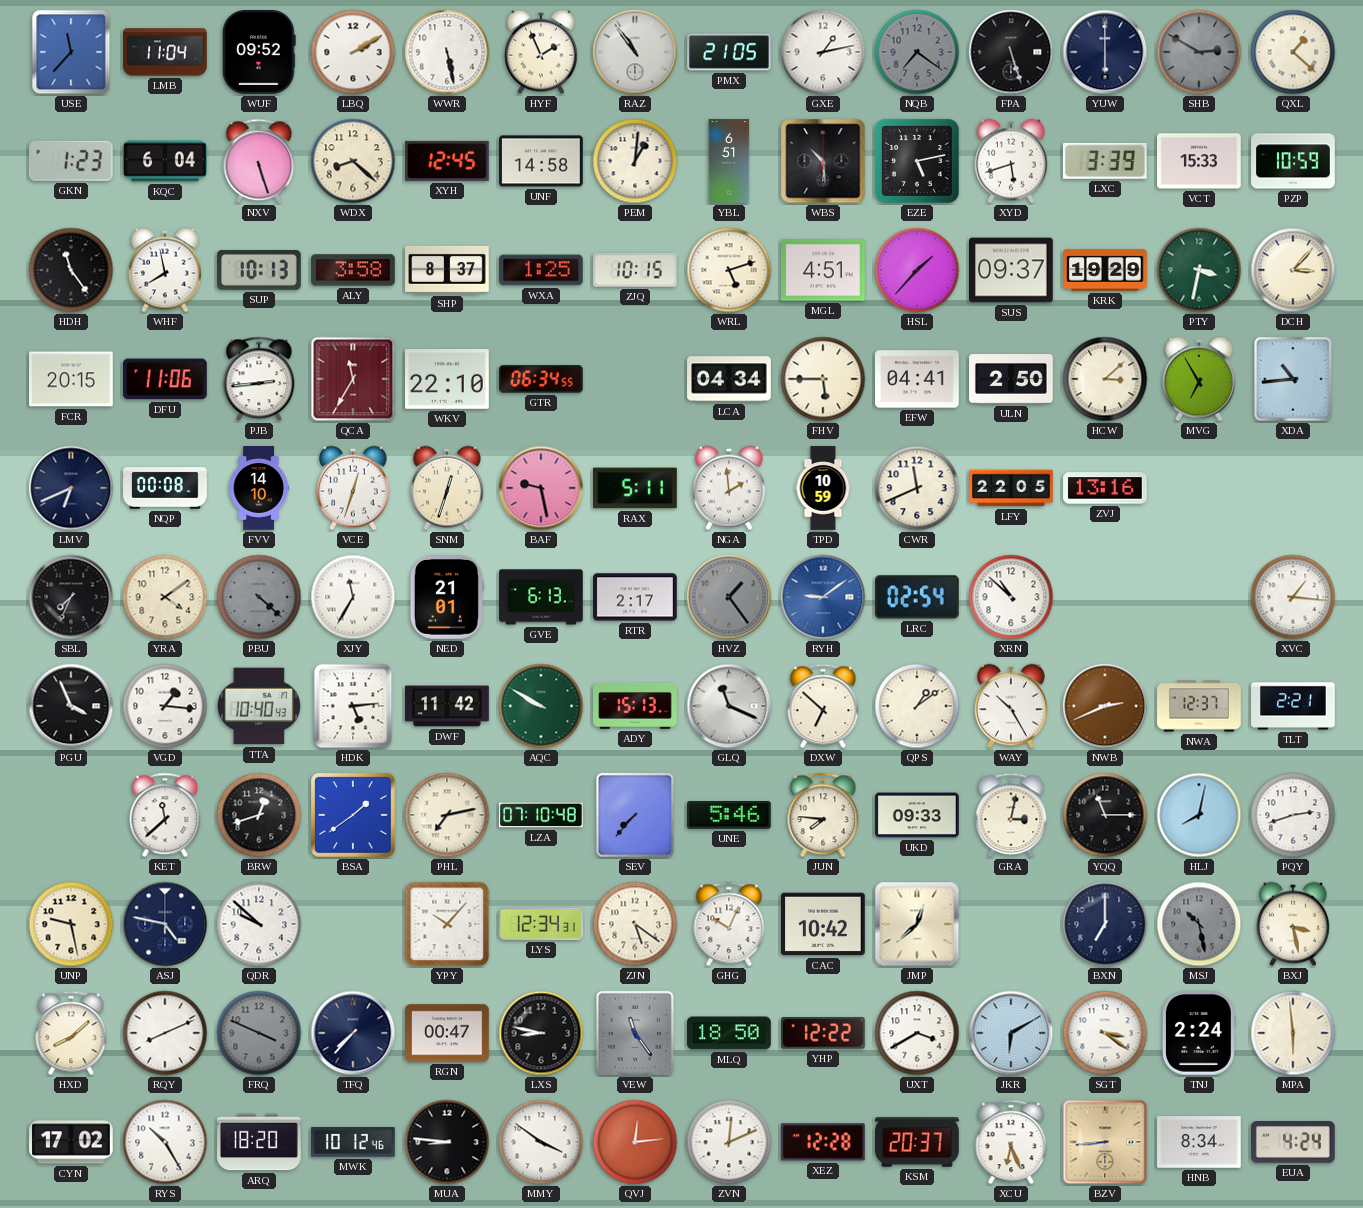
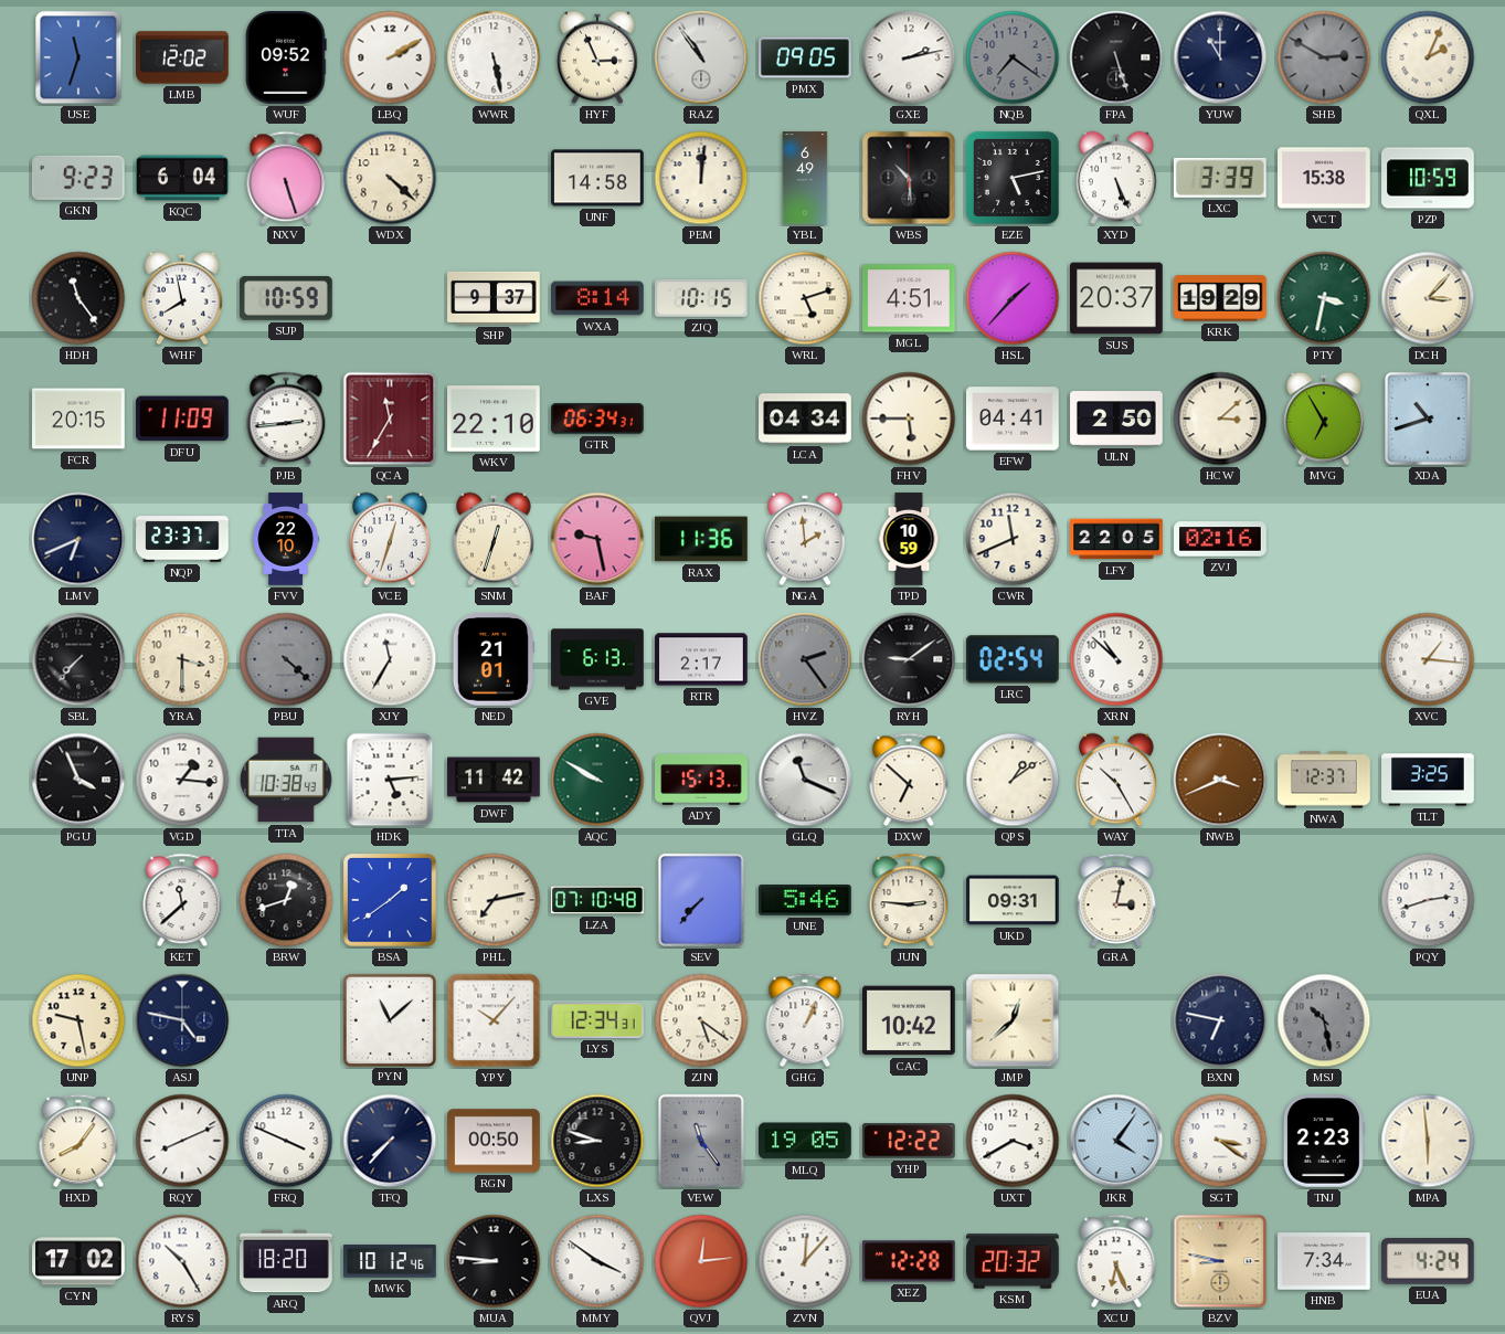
USE: 11:37 -> 11:33
LMB: 11:04 -> 12:02
HYF: 1:56 -> 2:56
PMX: 21:05 -> 09:05
GXE: 1:13 -> 2:13
YUW: 6:00 -> 11:00
QXL: 1:22 -> 2:04
GKN: 1:23 -> 9:23
WDX: 8:22 -> 4:22
XYH: 12:45 -> none
PEM: 1:01 -> 12:01
YBL: 6:51 -> 6:49
XYD: 5:42 -> 5:26
VCT: 15:33 -> 15:38
SUP: 10:13 -> 10:59
ALY: 3:58 -> none
SHP: 8:37 -> 9:37
WXA: 1:25 -> 8:14
SUS: 09:37 -> 20:37
DFU: 11:06 -> 11:09
GTR: 06:34:55 -> 06:34:31
XDA: 10:44 -> 10:42
NQP: 00:08 -> 23:37
FVV: 14:10 -> 22:10
RAX: 5:11 -> 11:36
ZVJ: 13:16 -> 02:16
SBL: 7:34 -> 7:37
YRA: 4:09 -> 3:30
HVZ: 1:24 -> 2:24
RYH dial: blue -> black
TTA: 10:40 -> 10:38
NWB: 2:41 -> 3:41
TLT: 2:21 -> 3:25
JUN: 7:46 -> 2:46
UKD: 09:33 -> 09:31
YQQ: 11:15 -> none
HLJ: 8:02 -> none
QDR: 9:52 -> none
PYN: none -> 11:08
GHG: 10:04 -> 1:04
BXN: 7:00 -> 6:47
BXJ: 3:28 -> none
HXD: 8:08 -> 8:06
FRQ dial: grey -> white
RGN: 00:47 -> 00:50
LXS: 8:47 -> 8:48
MLQ: 18:50 -> 19:05
JKR: 6:10 -> 4:06
TNJ: 2:24 -> 2:23
ZVN: 12:11 -> 12:07
KSM: 20:37 -> 20:32
BZV: 8:44 -> 8:47
HNB: 8:34 -> 7:34
